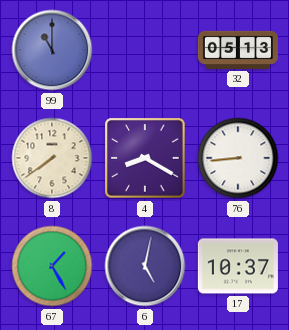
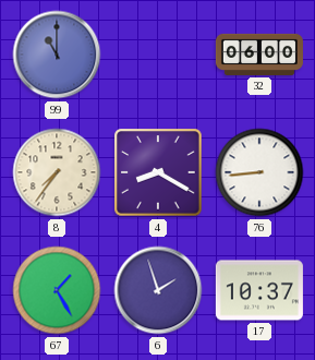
32: 05:13 -> 06:00
8: 7:39 -> 7:36
6: 5:02 -> 1:57
